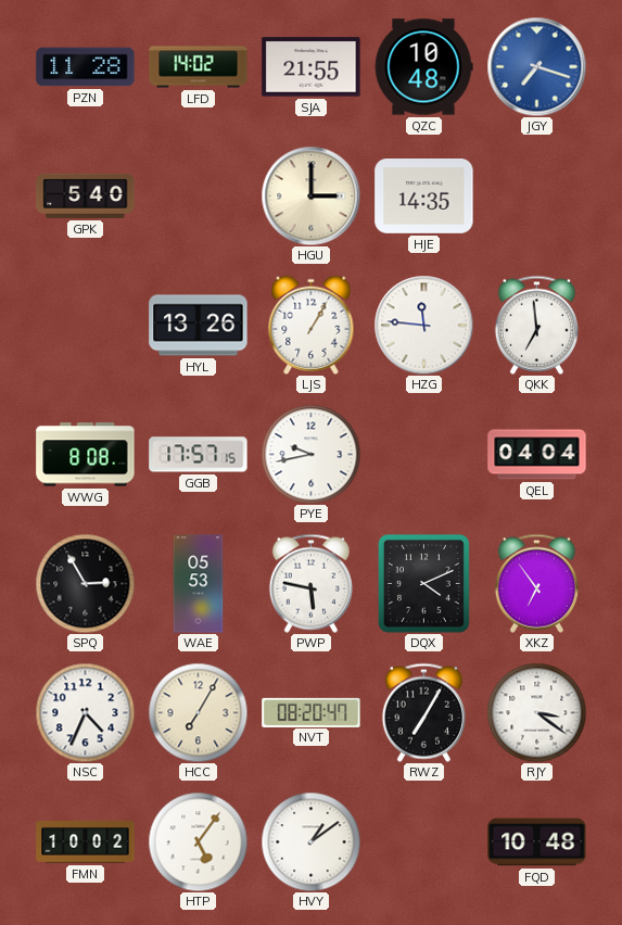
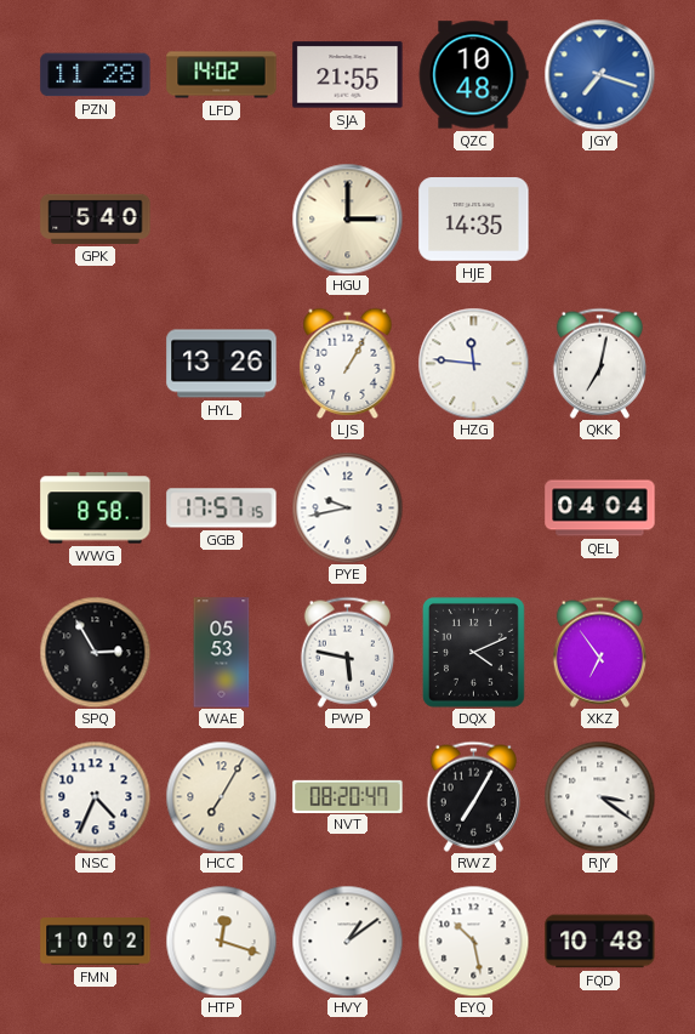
QKK: 6:59 -> 7:02
WWG: 8:08 -> 8:58
HTP: 5:06 -> 12:18
EYQ: none -> 10:28
